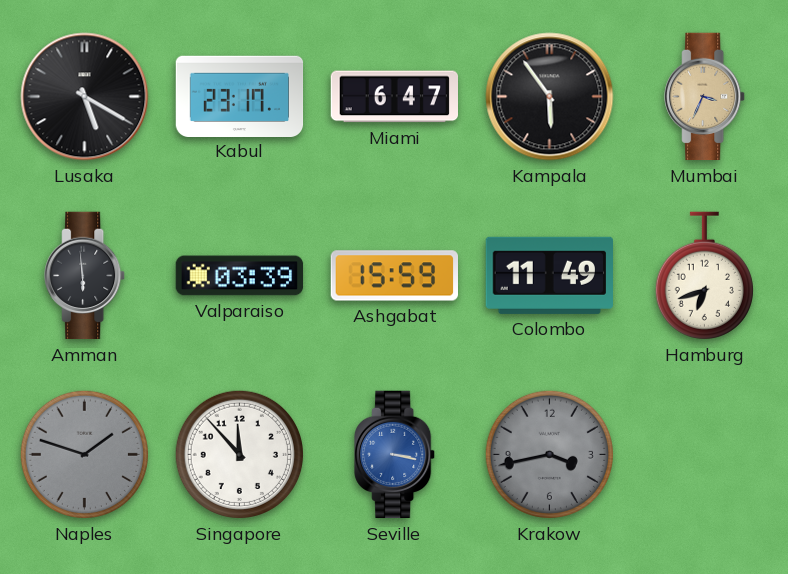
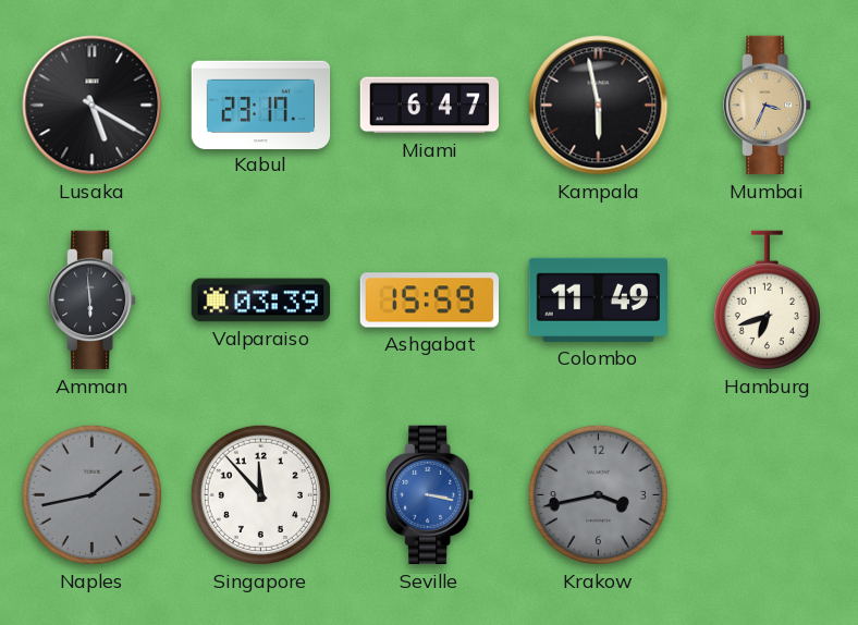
Kampala: 5:54 -> 5:58
Naples: 1:48 -> 1:43
